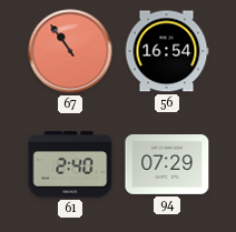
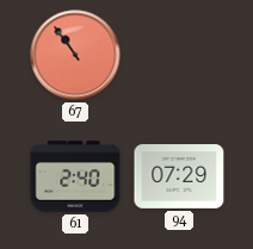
56: 16:54 -> none
